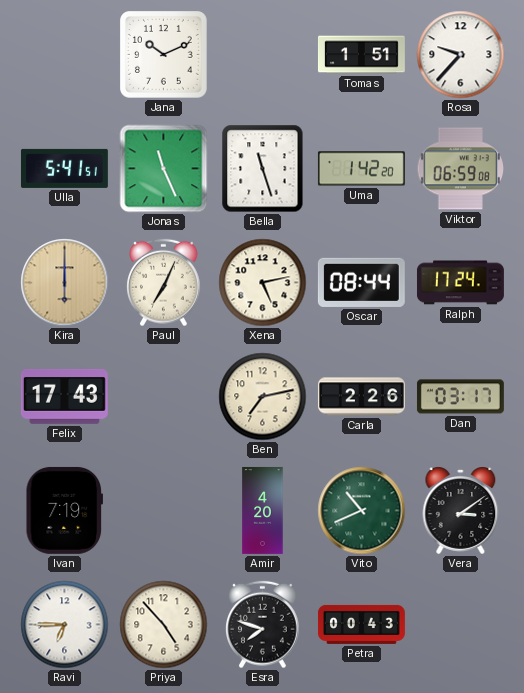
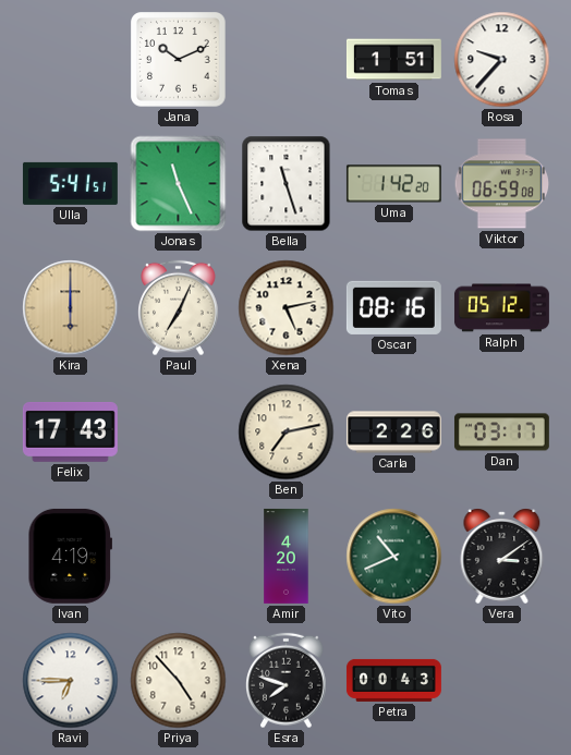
Oscar: 08:44 -> 08:16
Ralph: 17:24 -> 05:12
Ivan: 7:19 -> 4:19
